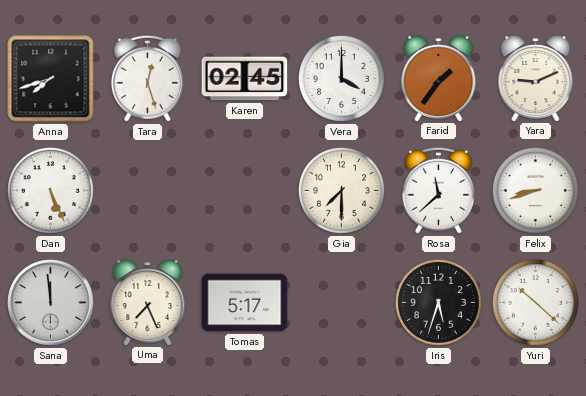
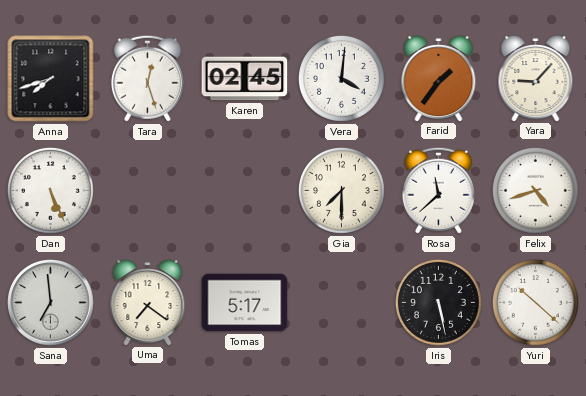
Vera: 4:00 -> 4:01
Yara: 9:11 -> 9:07
Felix: 8:42 -> 4:42
Sana: 11:59 -> 6:59
Uma: 7:26 -> 7:21
Iris: 5:33 -> 5:28
